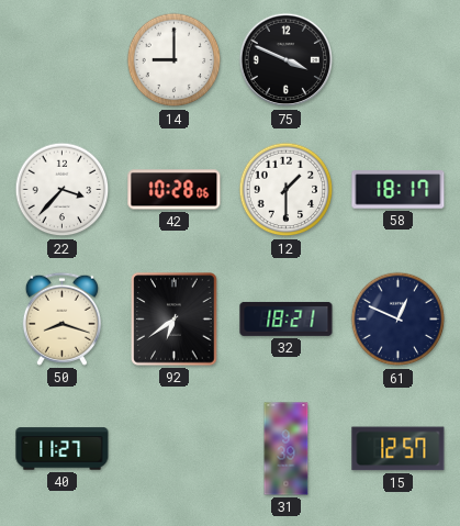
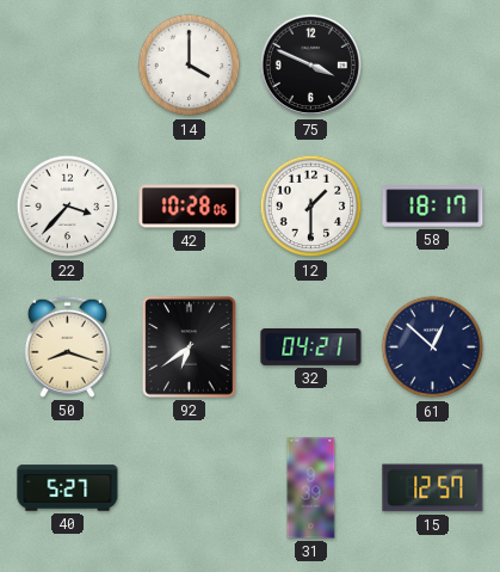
14: 9:00 -> 4:00
32: 18:21 -> 04:21
61: 12:49 -> 12:52
40: 11:27 -> 5:27
